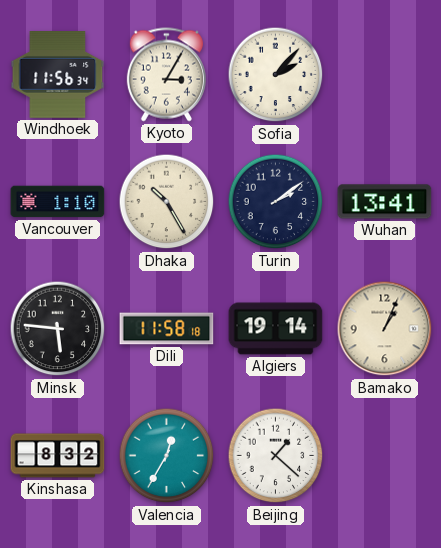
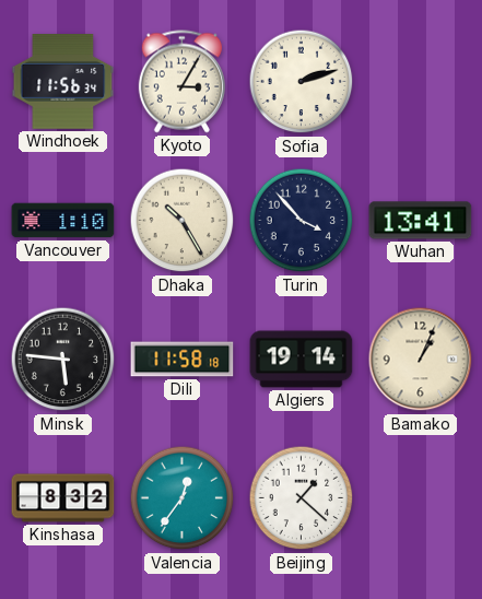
Sofia: 2:07 -> 2:12
Turin: 2:09 -> 3:53
Valencia: 12:35 -> 12:36
